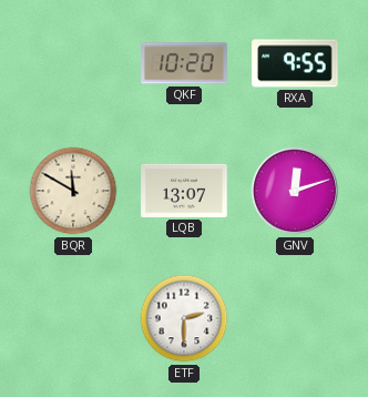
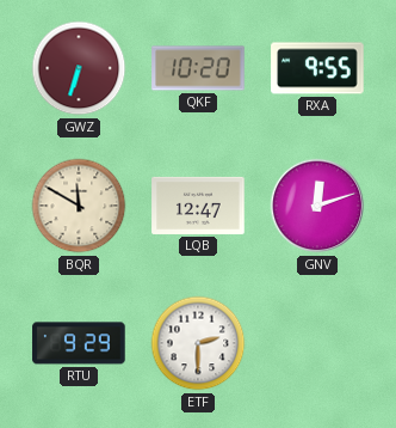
GWZ: none -> 6:33
LQB: 13:07 -> 12:47
RTU: none -> 9:29
